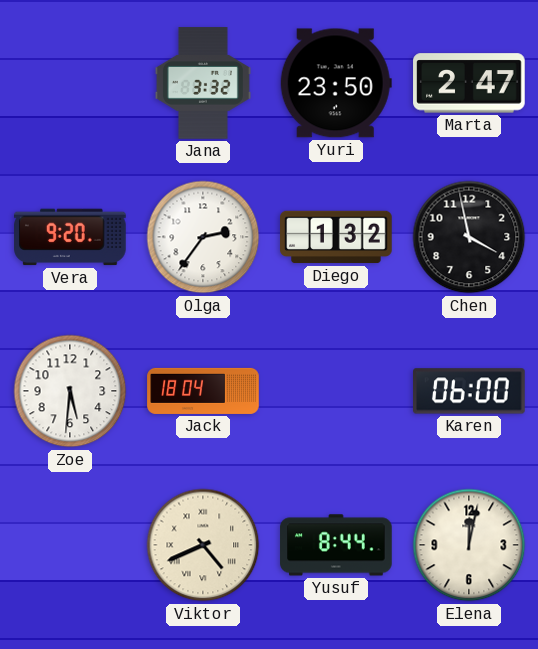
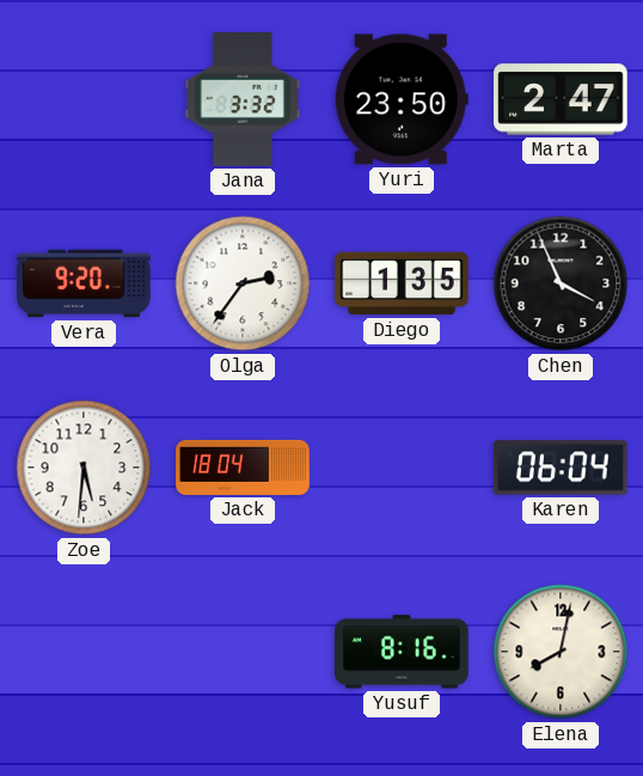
Diego: 1:32 -> 1:35
Chen: 3:58 -> 3:56
Karen: 06:00 -> 06:04
Viktor: 4:41 -> none
Yusuf: 8:44 -> 8:16
Elena: 12:02 -> 8:02
